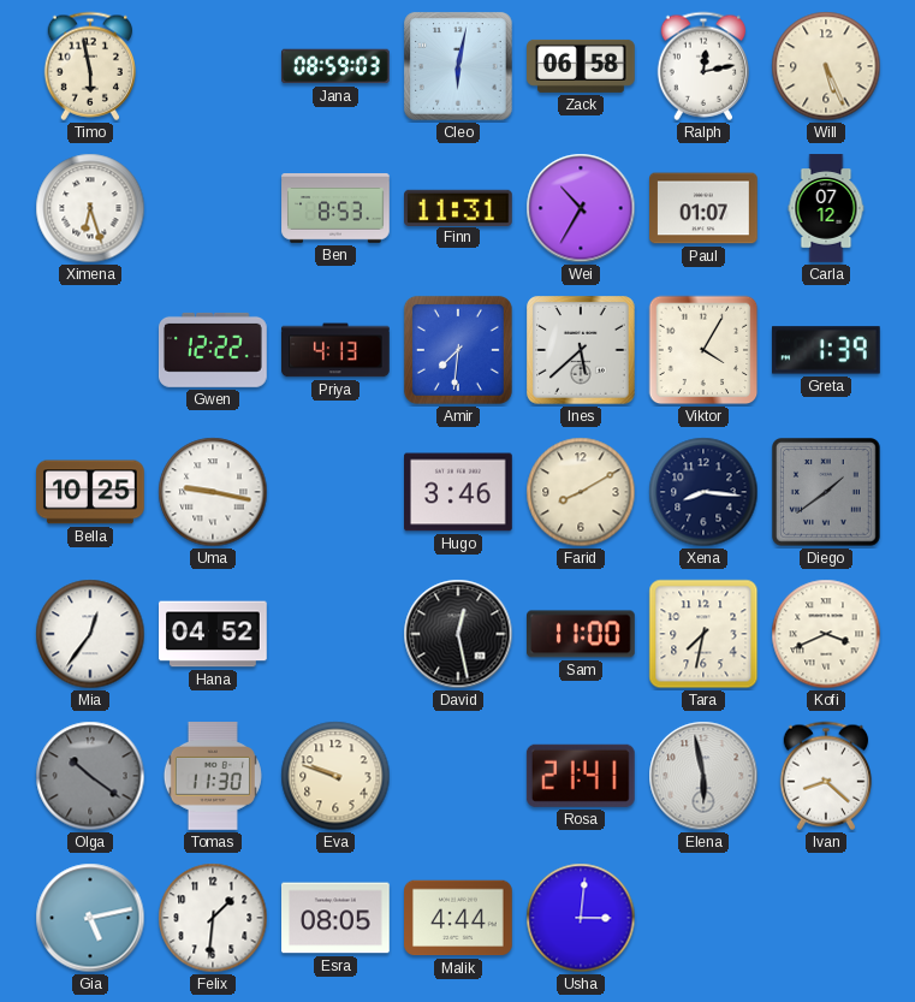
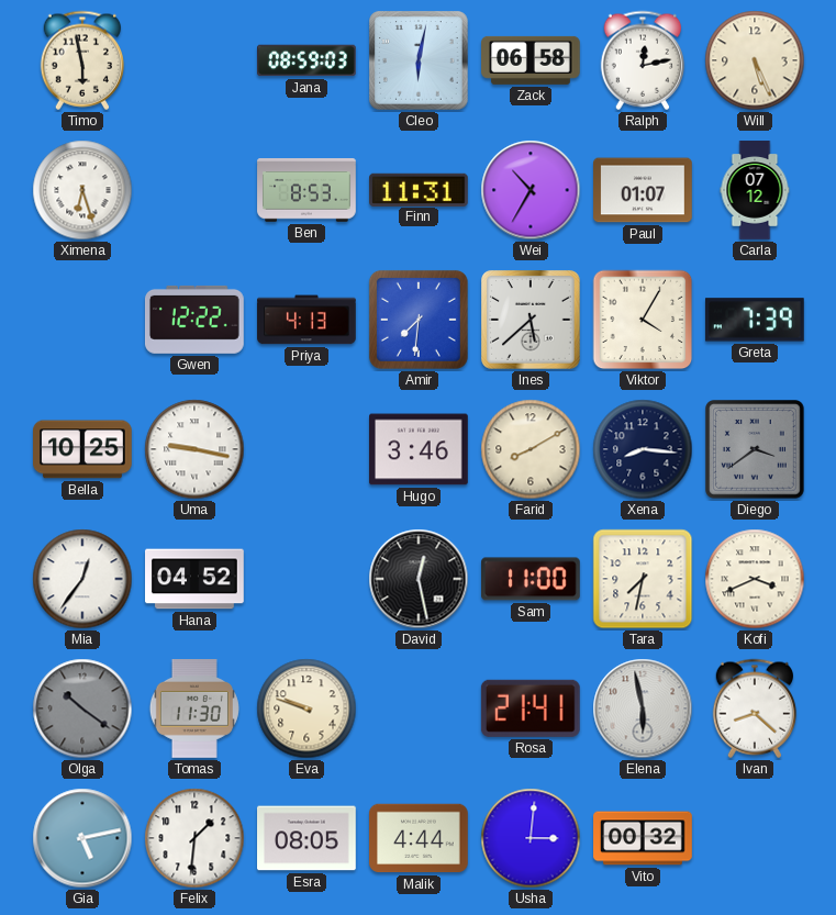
Greta: 1:39 -> 7:39
Diego: 1:39 -> 3:39
Vito: none -> 00:32
